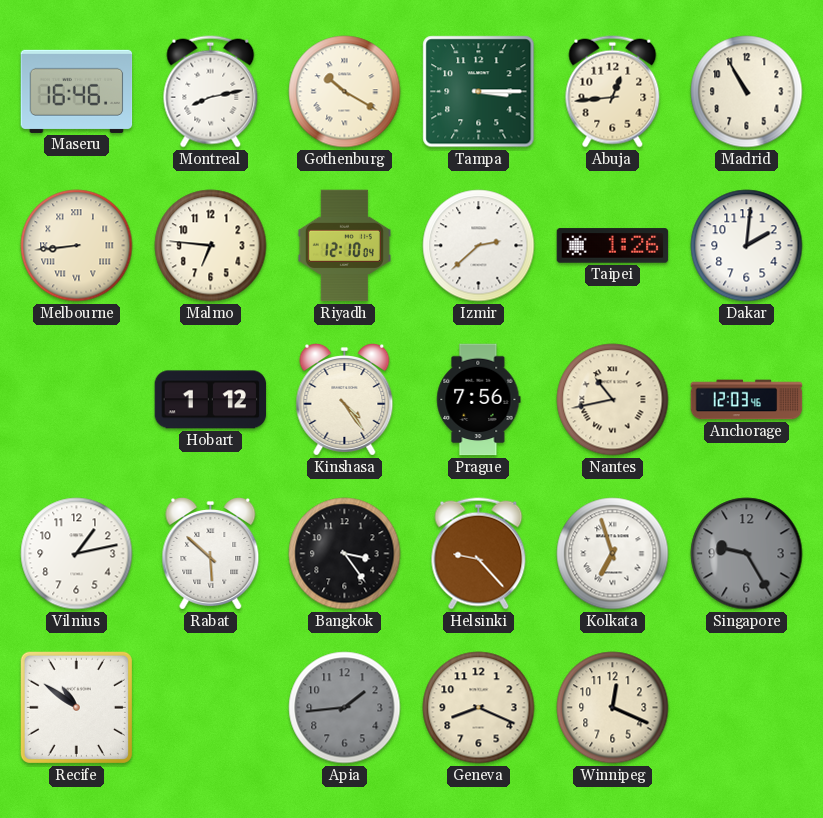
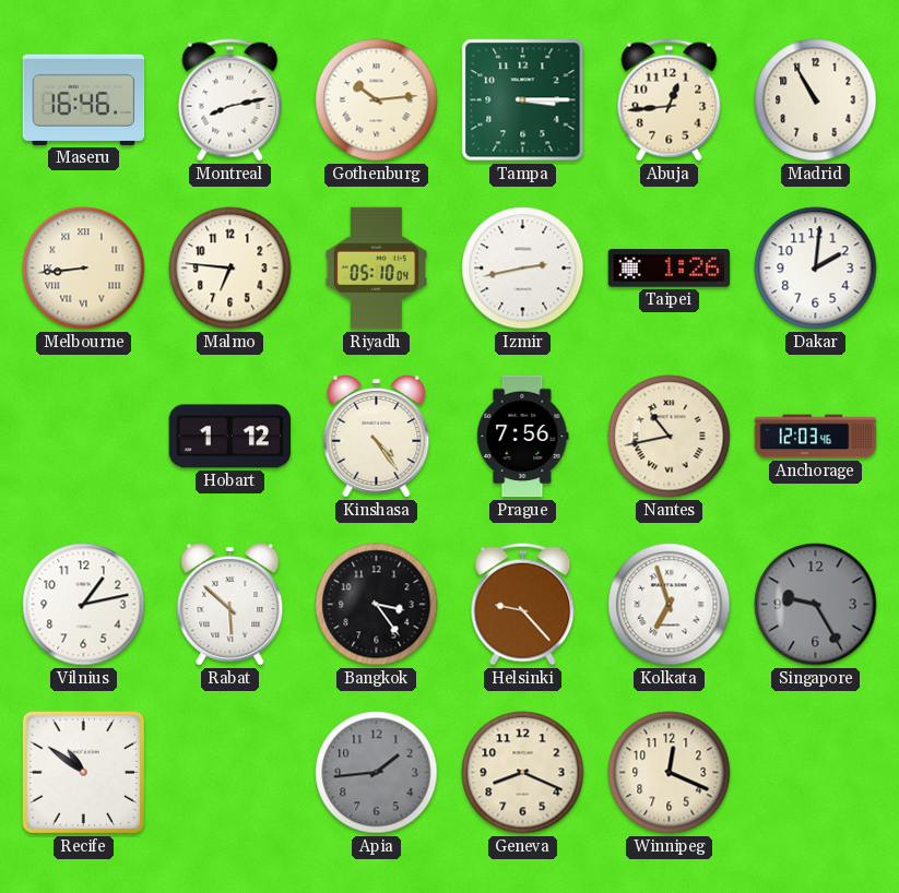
Gothenburg: 10:20 -> 10:14
Riyadh: 12:10 -> 05:10
Izmir: 2:38 -> 2:43
